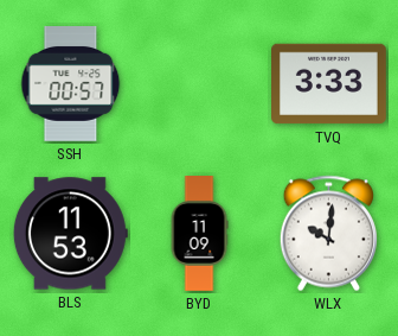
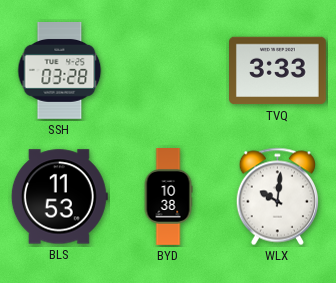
SSH: 00:57 -> 03:28
BYD: 11:09 -> 10:38
